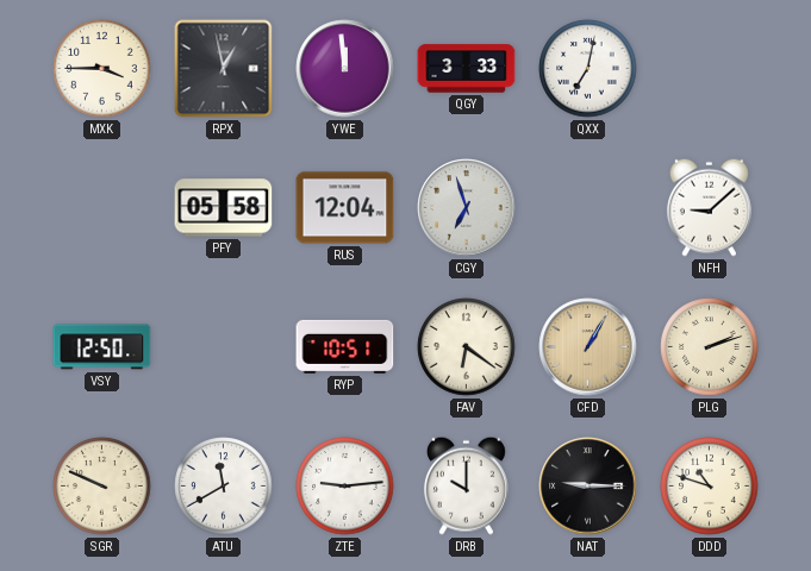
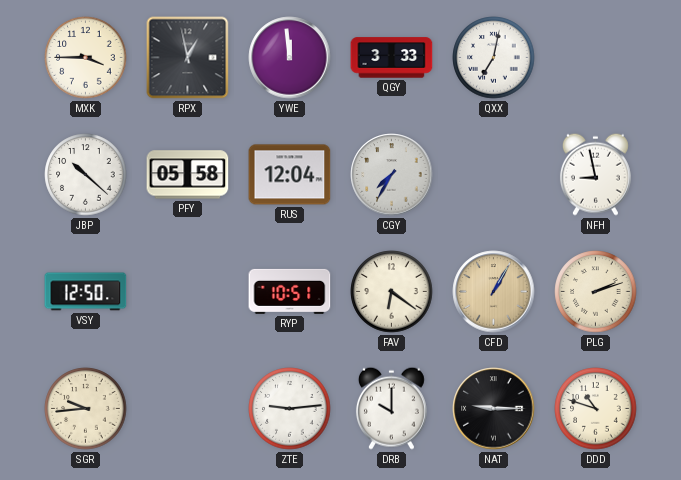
JBP: none -> 10:22
CGY: 6:57 -> 7:35
NFH: 9:08 -> 8:58
SGR: 9:49 -> 9:44
ATU: 11:40 -> none
